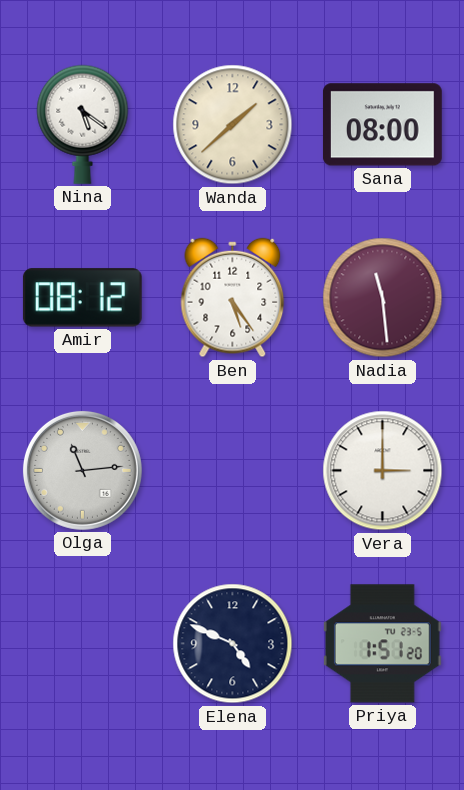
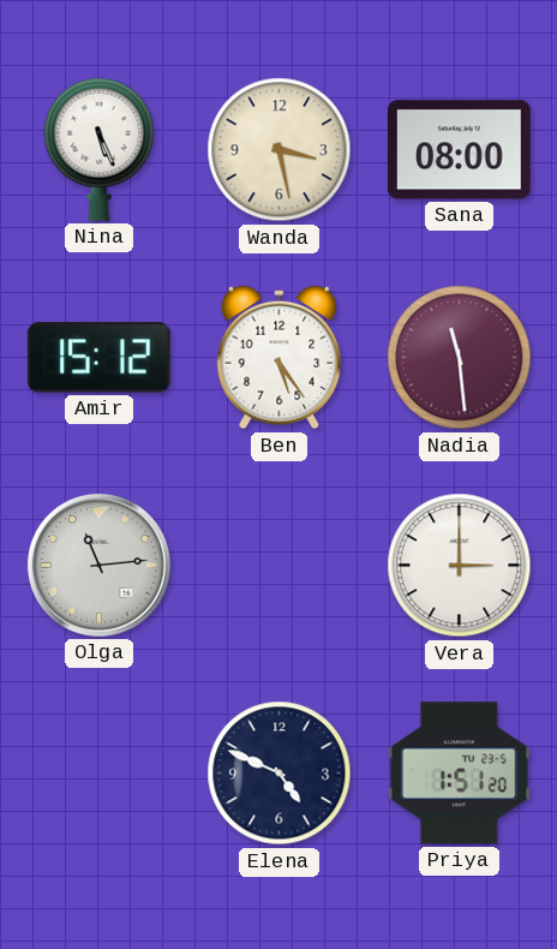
Nina: 5:21 -> 5:26
Wanda: 1:38 -> 3:28
Amir: 08:12 -> 15:12
